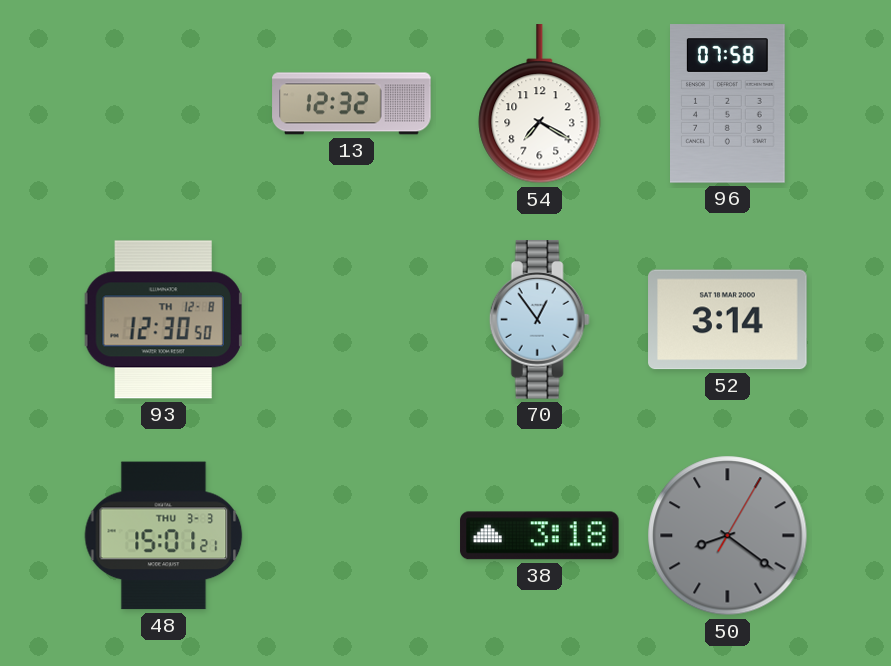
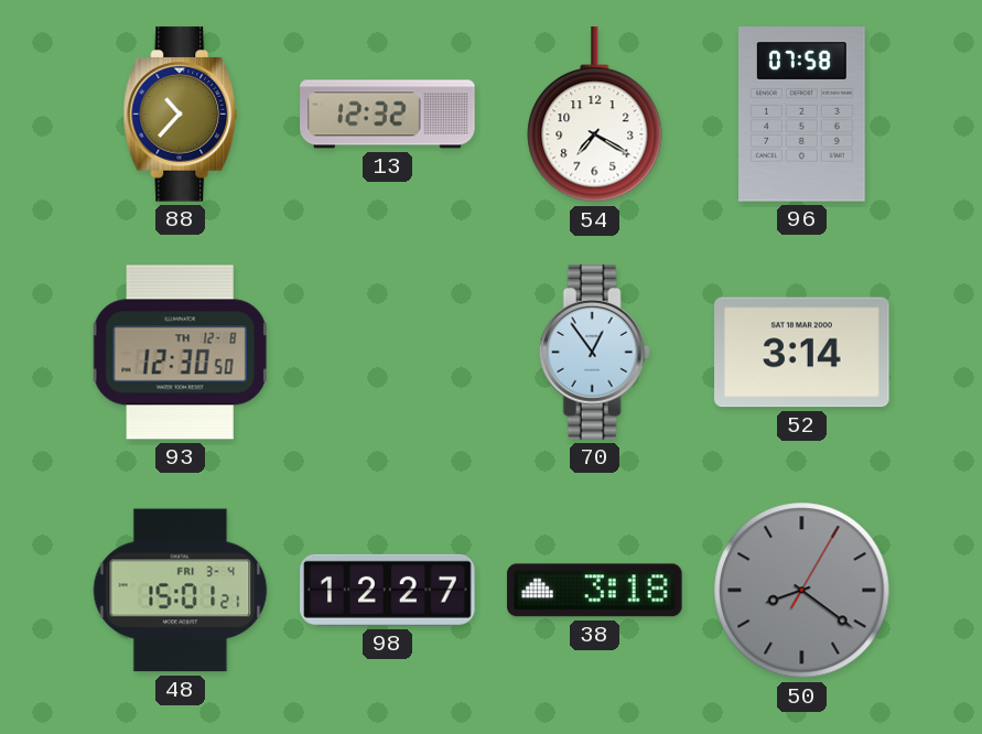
88: none -> 10:37
48 date: THU 3-3 -> FRI 3-4
98: none -> 12:27
